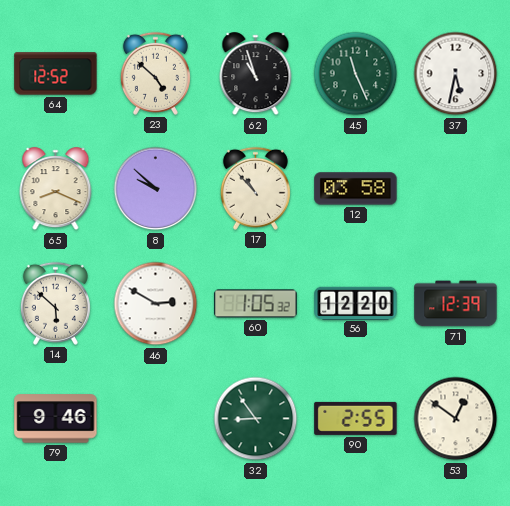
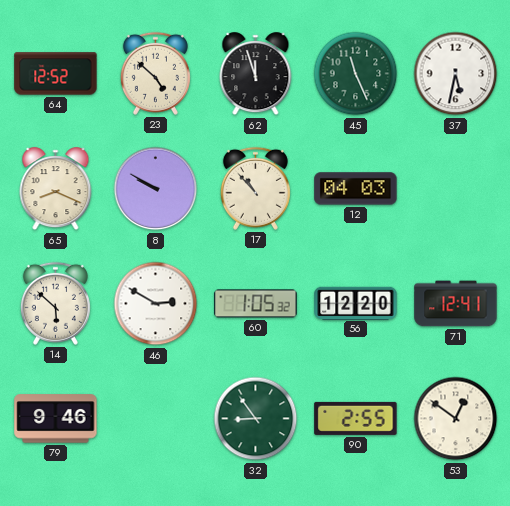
62: 10:57 -> 11:57
8: 9:52 -> 9:50
12: 03:58 -> 04:03
71: 12:39 -> 12:41
